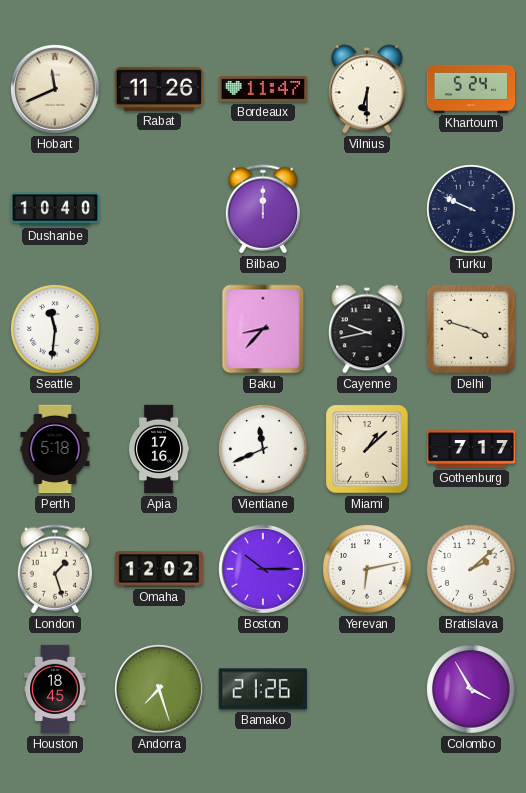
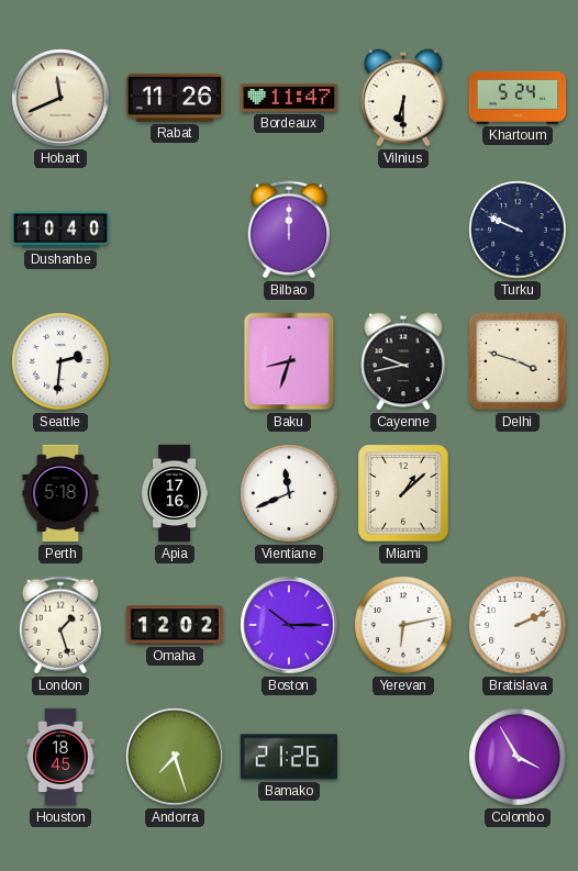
Seattle: 11:31 -> 2:31
Baku: 8:37 -> 8:33
Gothenburg: 7:17 -> none
Bratislava: 2:08 -> 2:11
